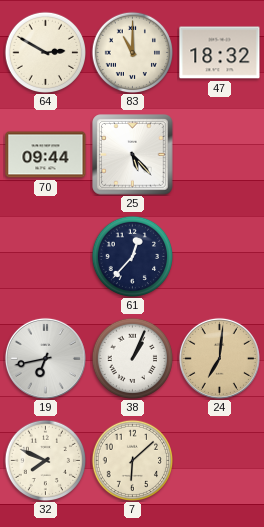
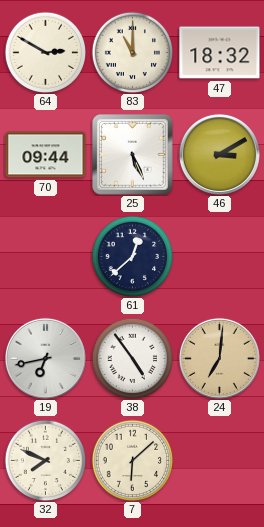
25: 5:23 -> 5:26
46: none -> 3:10
61: 12:37 -> 12:38
38: 1:04 -> 4:54
